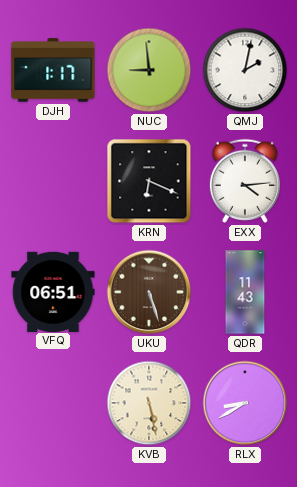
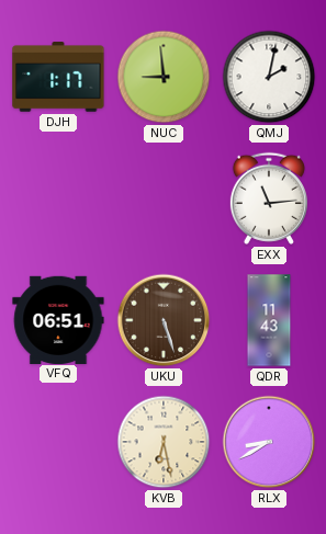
KRN: 6:19 -> none
EXX: 4:14 -> 11:14
KVB: 5:28 -> 6:28
